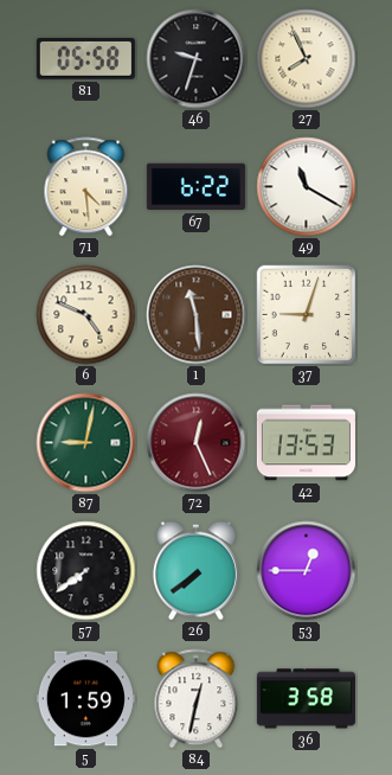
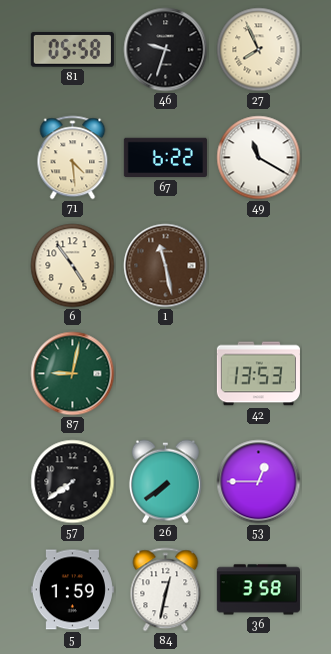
6: 4:49 -> 4:54
1: 11:29 -> 11:28
37: 9:03 -> none
72: 12:26 -> none
